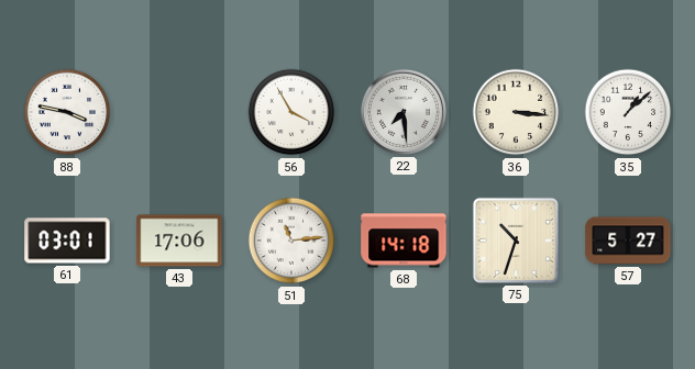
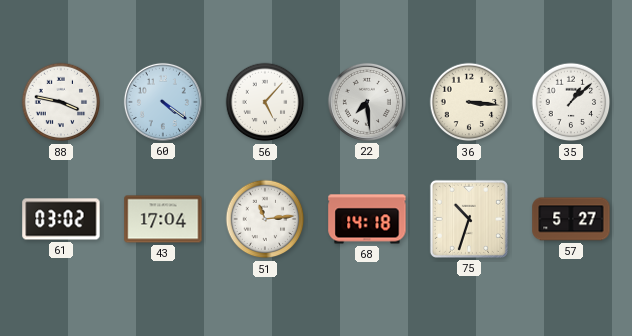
60: none -> 4:21
56: 3:55 -> 5:07
61: 03:01 -> 03:02
43: 17:06 -> 17:04
